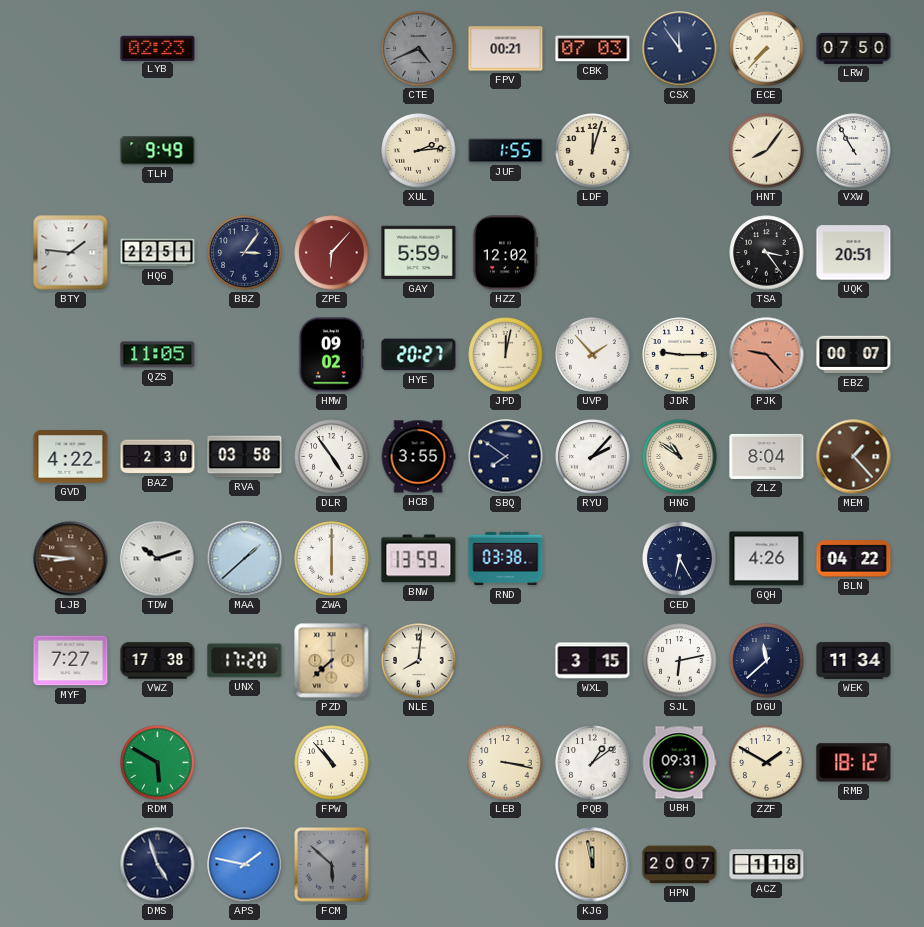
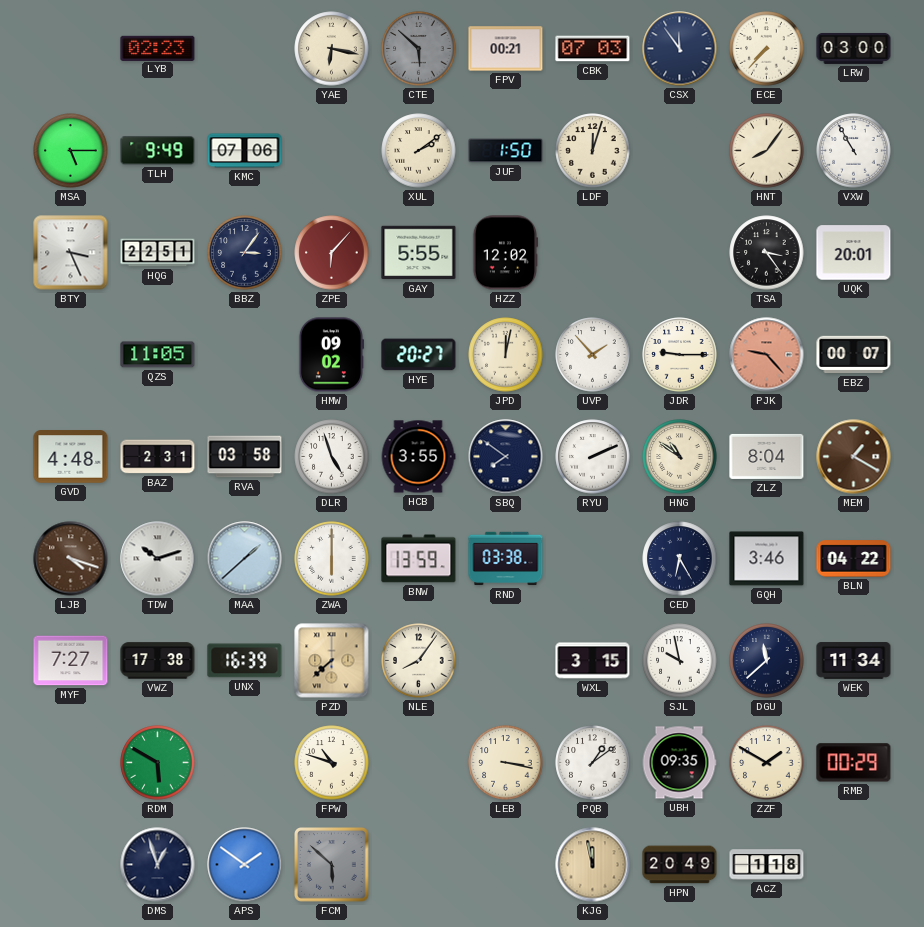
YAE: none -> 6:17
CTE: 4:41 -> 5:52
LRW: 07:50 -> 03:00
MSA: none -> 5:15
KMC: none -> 07:06
XUL: 2:14 -> 2:09
JUF: 1:55 -> 1:50
BTY: 1:46 -> 3:26
GAY: 5:59 -> 5:55
UQK: 20:51 -> 20:01
GVD: 4:22 -> 4:48
BAZ: 2:30 -> 2:31
DLR: 4:54 -> 4:57
RYU: 2:07 -> 2:11
MEM: 1:23 -> 1:20
LJB: 8:46 -> 4:18
GQH: 4:26 -> 3:46
UNX: 17:20 -> 16:39
NLE: 8:01 -> 8:06
SJL: 6:13 -> 9:58
FPW: 10:53 -> 10:48
UBH: 09:31 -> 09:35
RMB: 18:12 -> 00:29
DMS: 4:57 -> 12:57
APS: 1:47 -> 1:51
HPN: 20:07 -> 20:49
